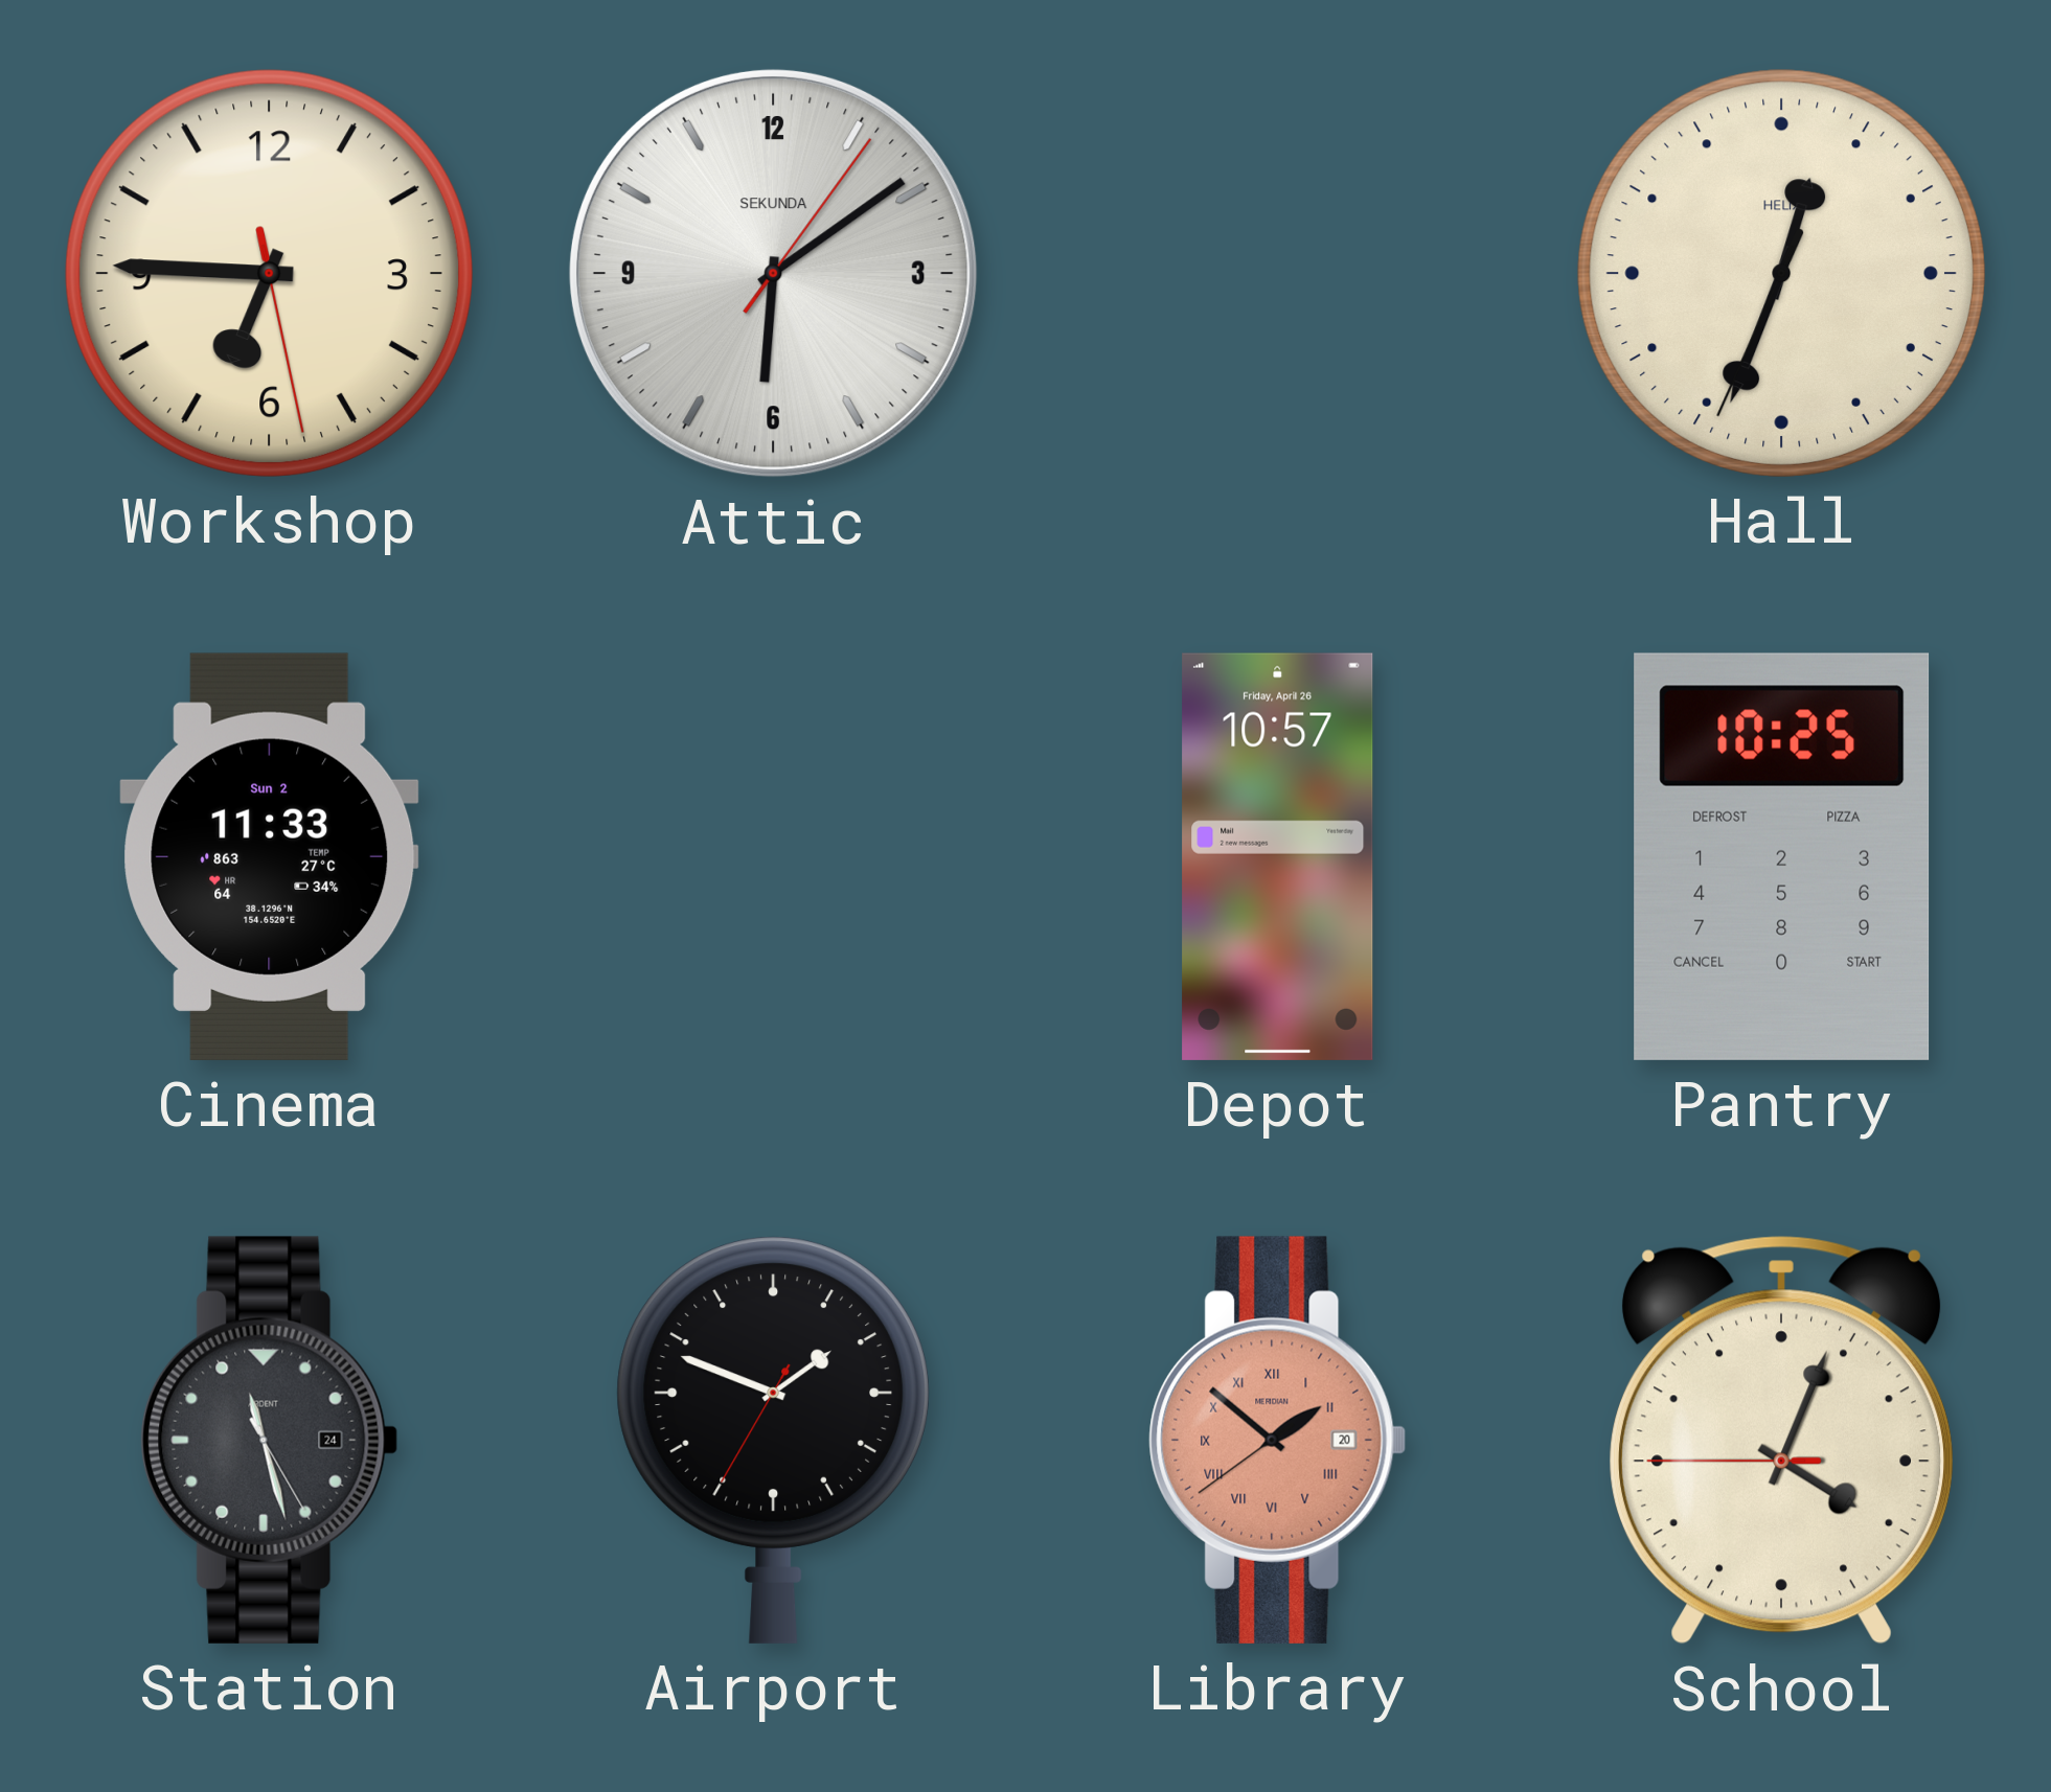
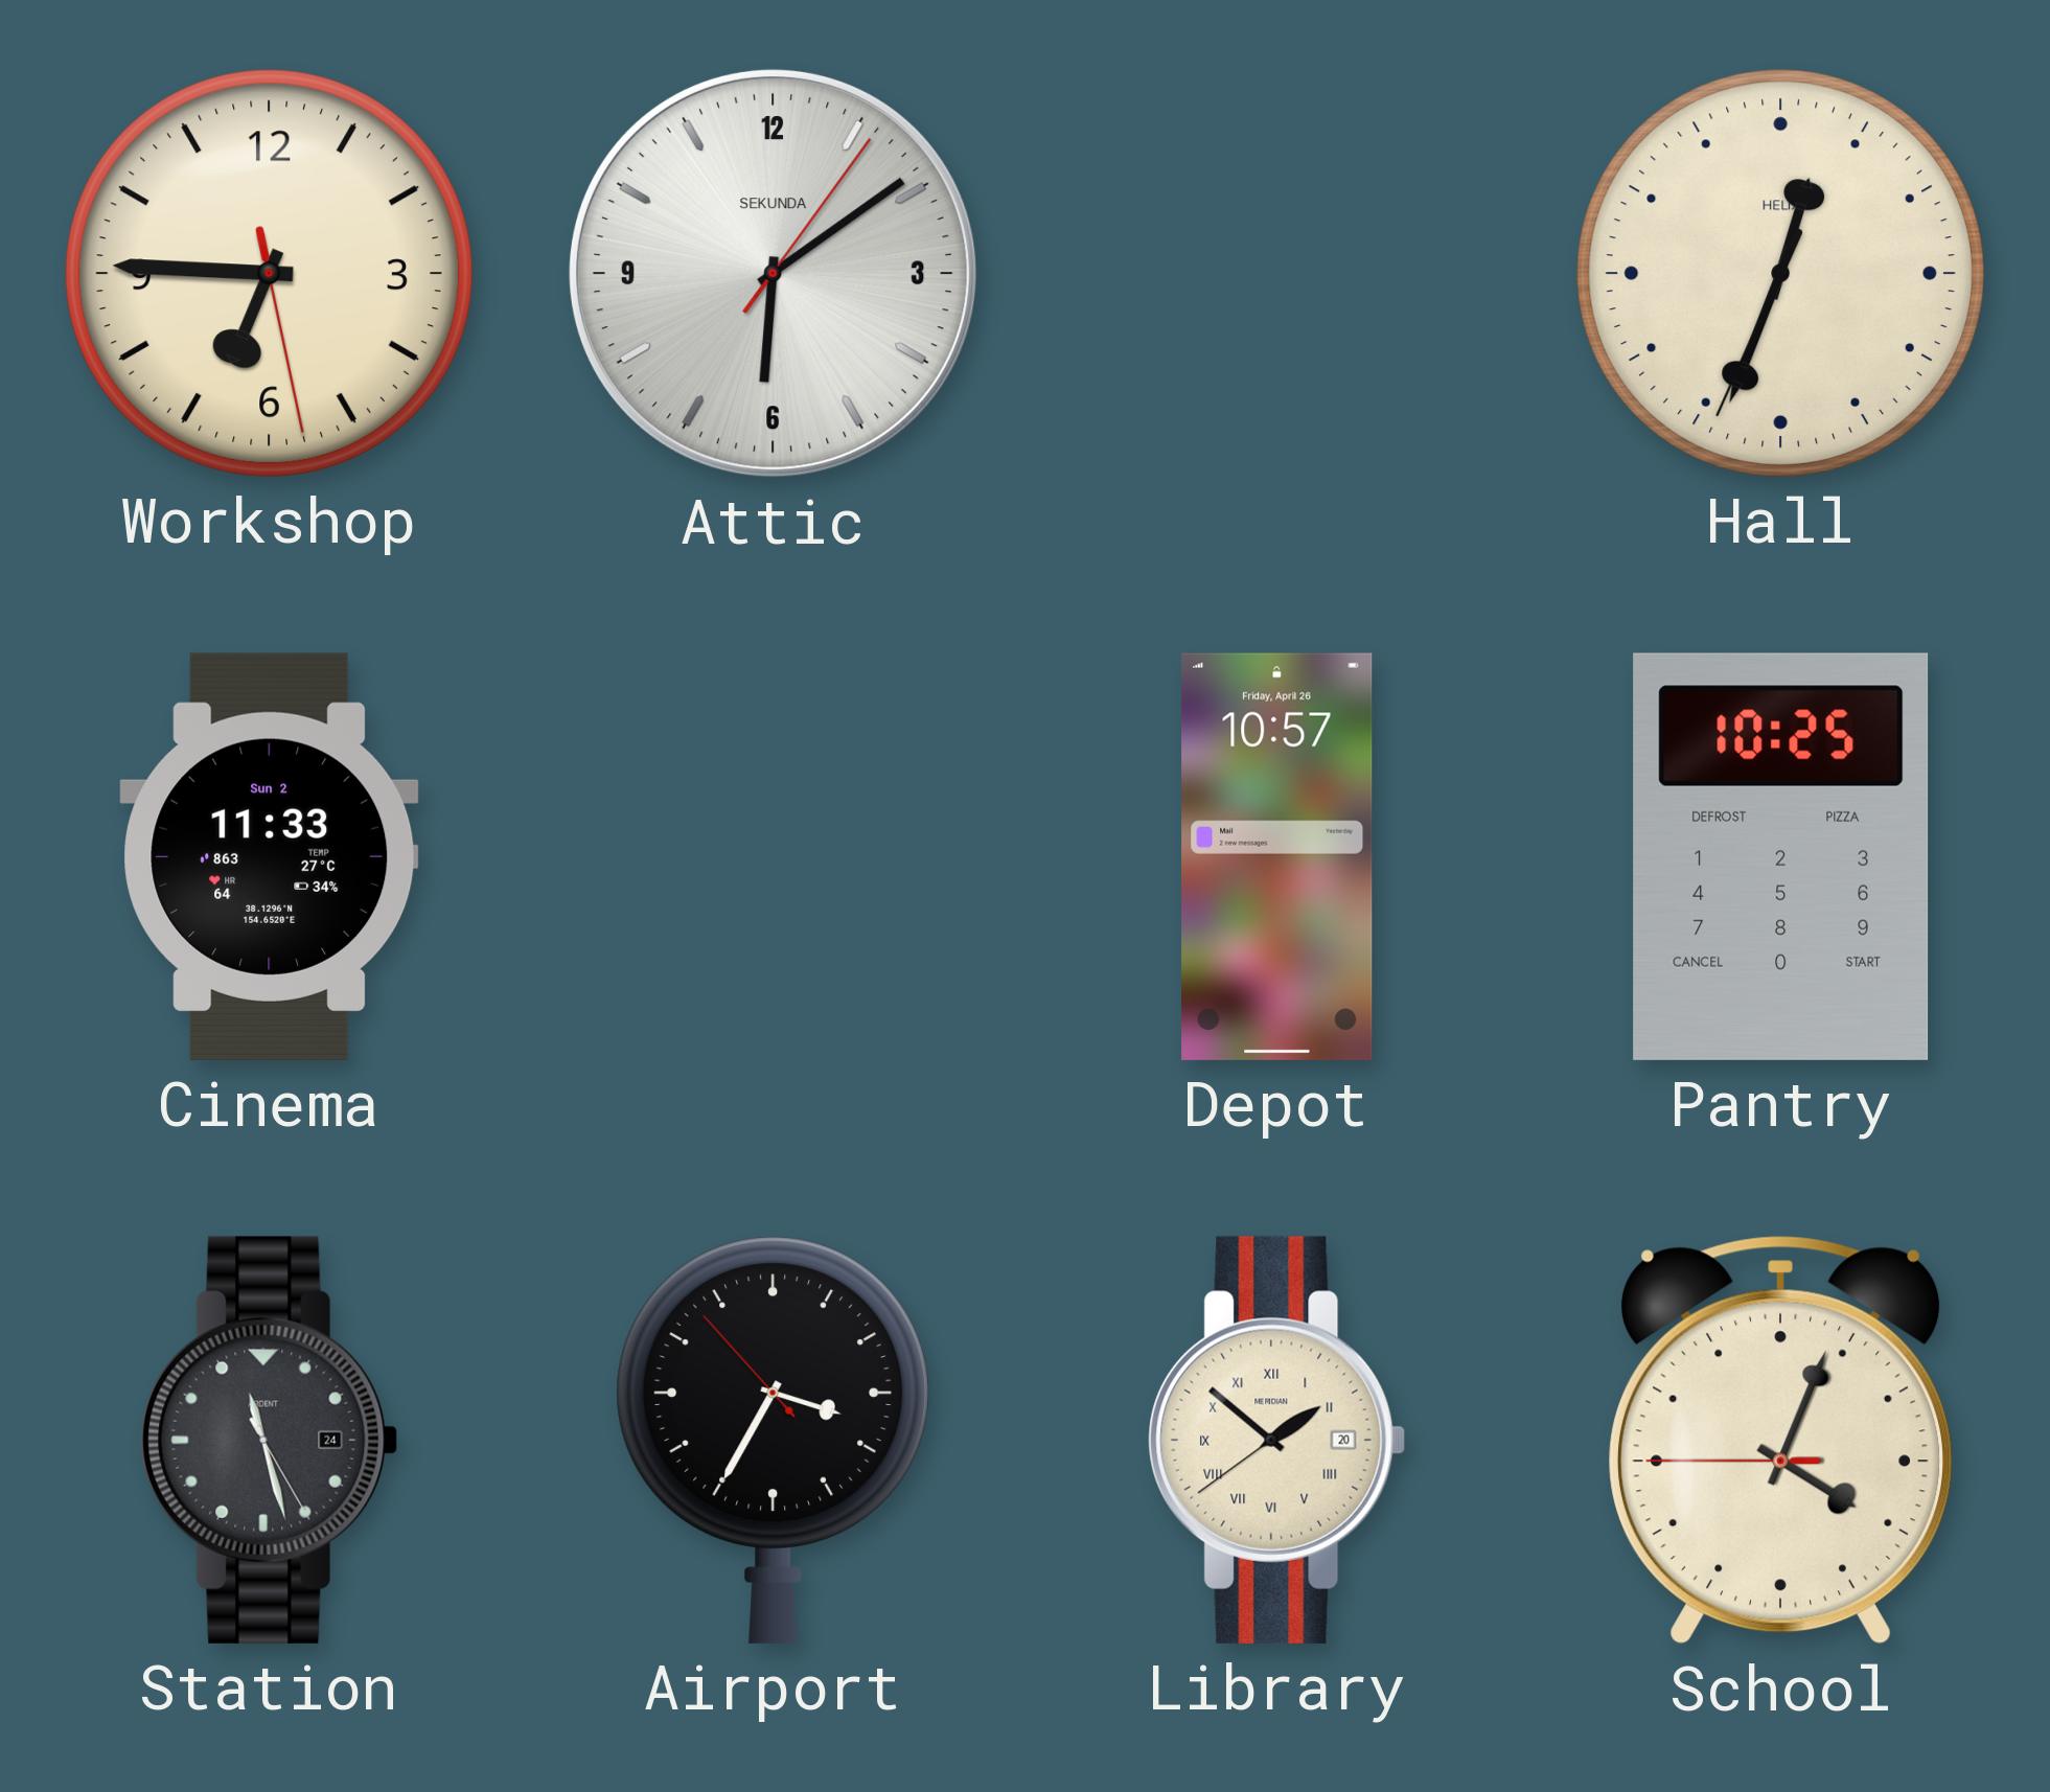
Airport: 1:48 -> 3:34
Library dial: salmon -> cream
